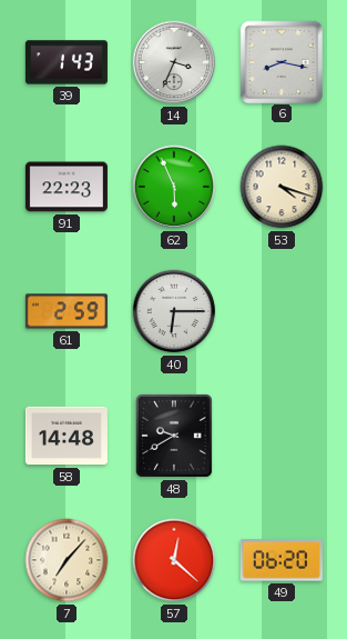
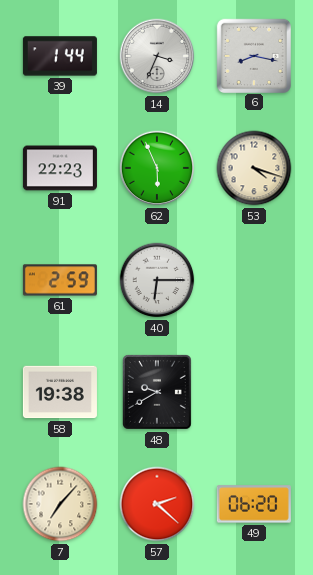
39: 1:43 -> 1:44
58: 14:48 -> 19:38
57: 12:22 -> 2:22
